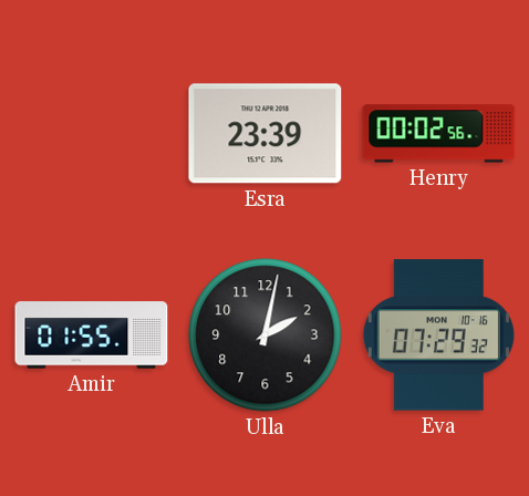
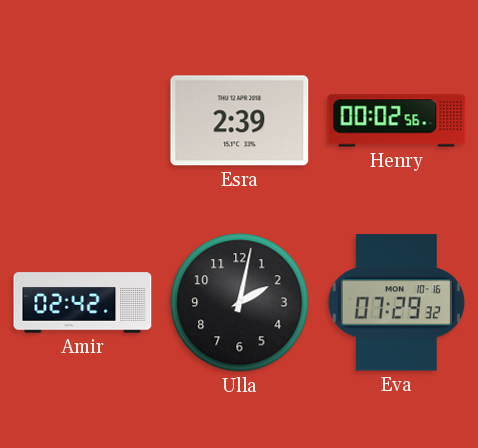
Esra: 23:39 -> 2:39
Amir: 01:55 -> 02:42
